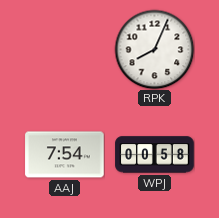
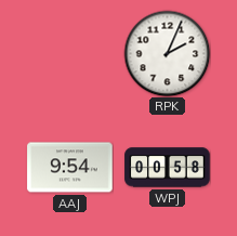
RPK: 8:04 -> 2:04
AAJ: 7:54 -> 9:54
